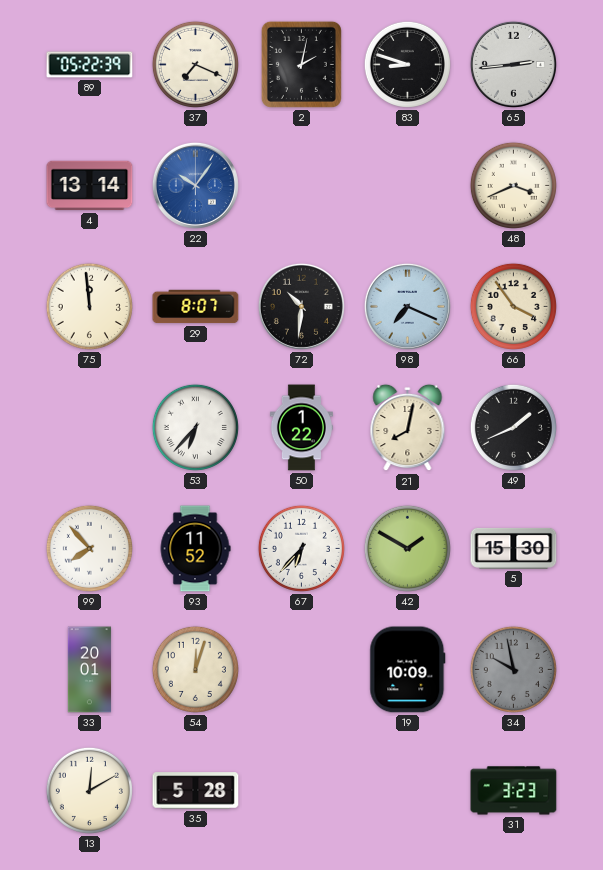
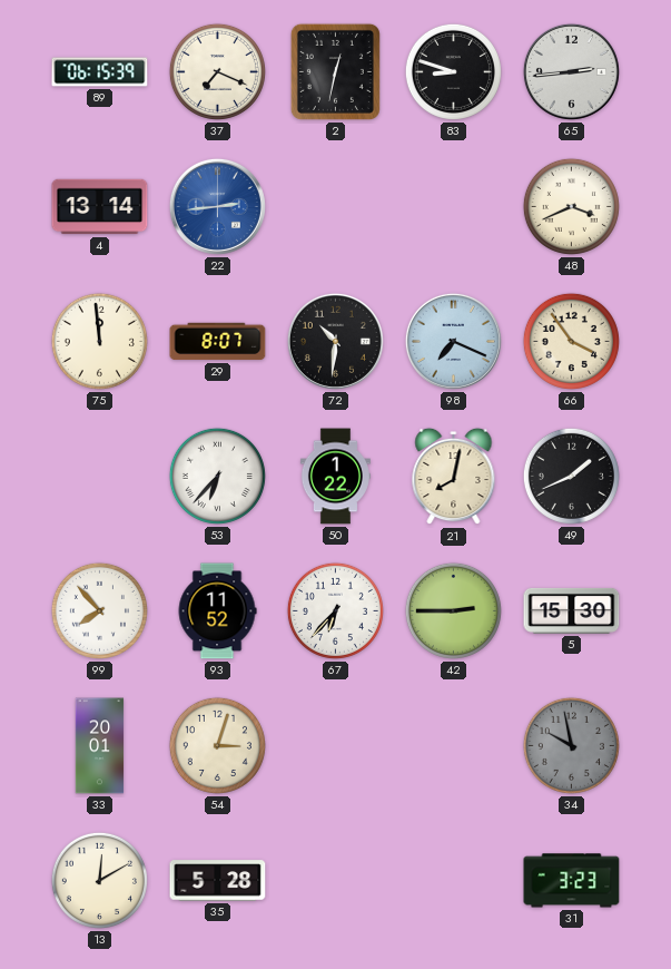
89: 05:22 -> 06:15
2: 2:02 -> 12:32
22: 10:06 -> 2:44
42: 1:50 -> 2:45
54: 12:03 -> 3:03
19: 10:09 -> none
